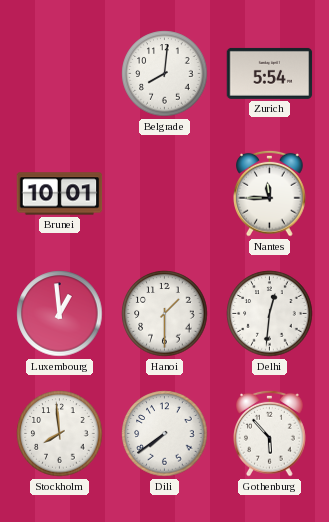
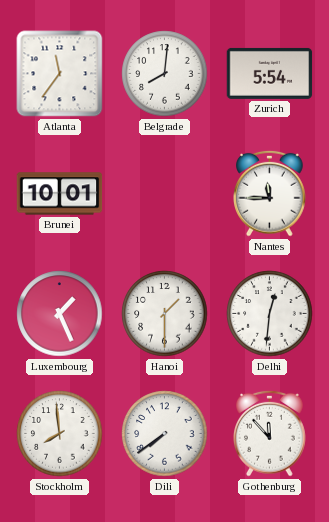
Atlanta: none -> 11:36
Luxembourg: 12:59 -> 1:26
Gothenburg: 5:53 -> 11:53
